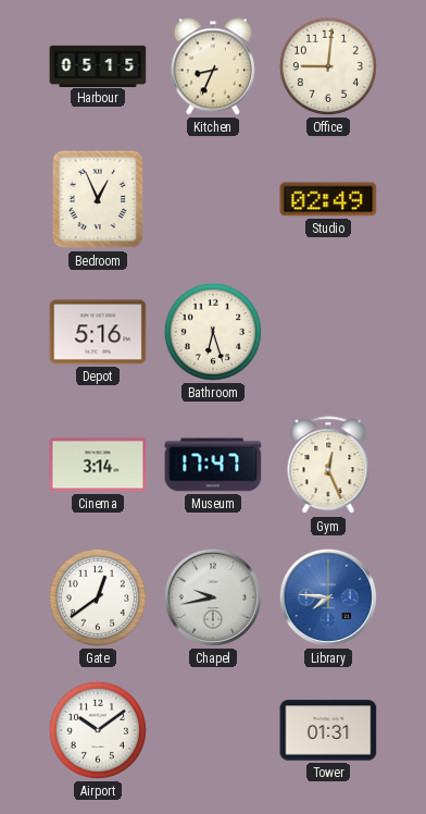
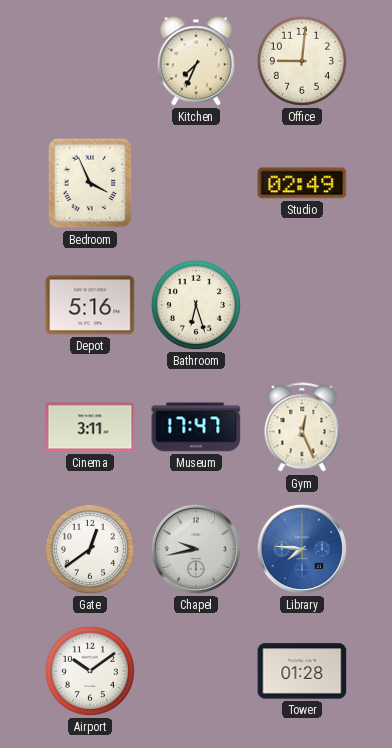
Harbour: 05:15 -> none
Kitchen: 8:34 -> 7:34
Bedroom: 12:56 -> 3:56
Cinema: 3:14 -> 3:11
Tower: 01:31 -> 01:28
